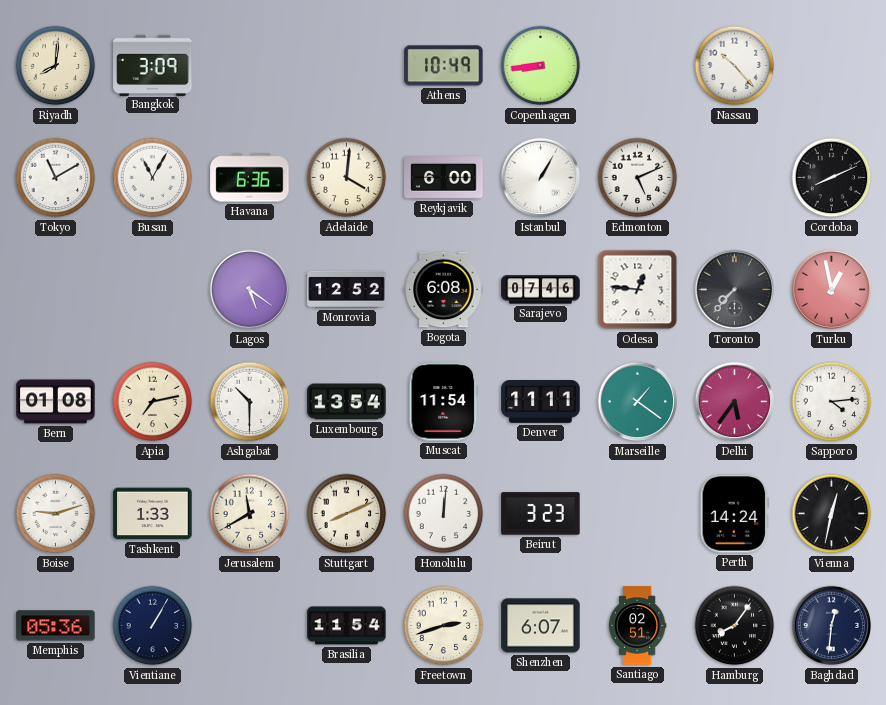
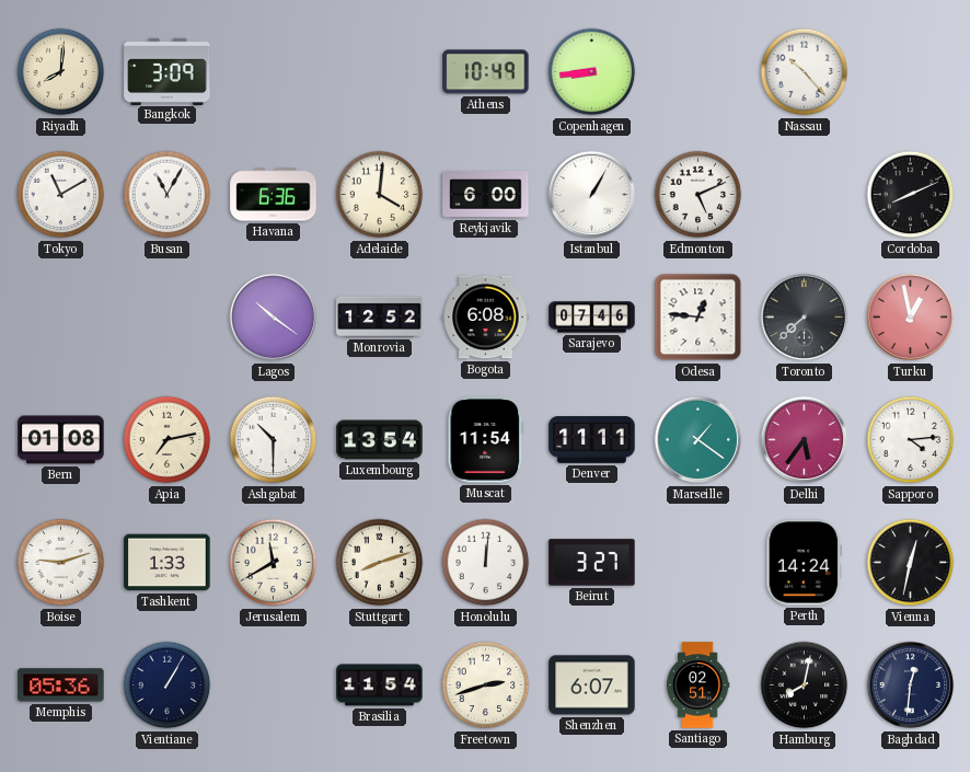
Lagos: 5:21 -> 10:21
Toronto: 7:37 -> 7:38
Stuttgart: 8:11 -> 8:12
Beirut: 3:23 -> 3:27
Hamburg: 8:06 -> 8:02
